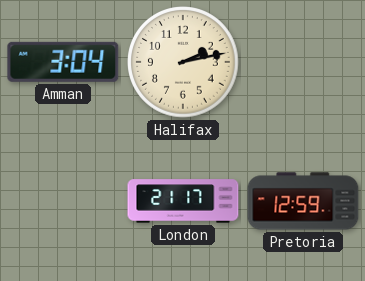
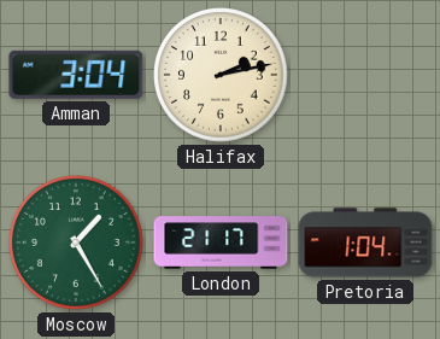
Moscow: none -> 1:25
Pretoria: 12:59 -> 1:04
